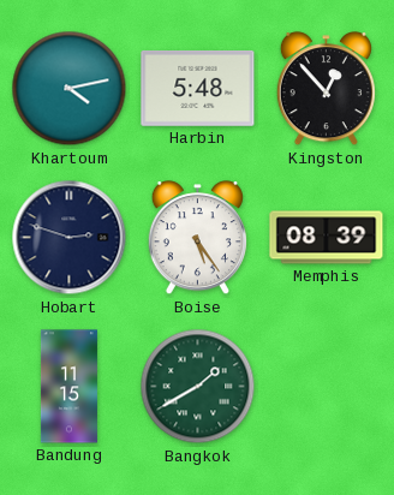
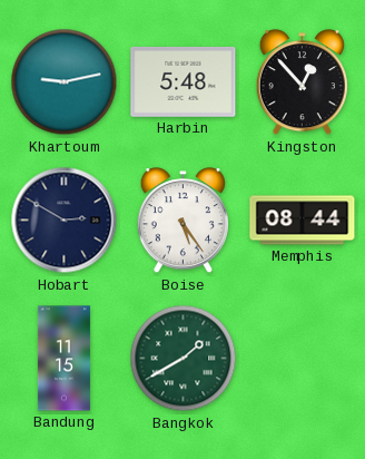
Khartoum: 4:13 -> 9:13
Hobart: 2:48 -> 2:50
Memphis: 08:39 -> 08:44
